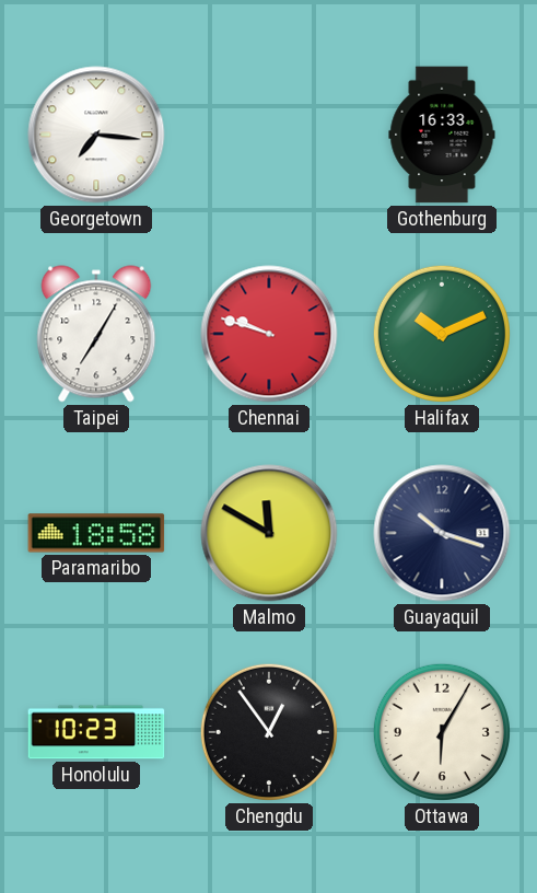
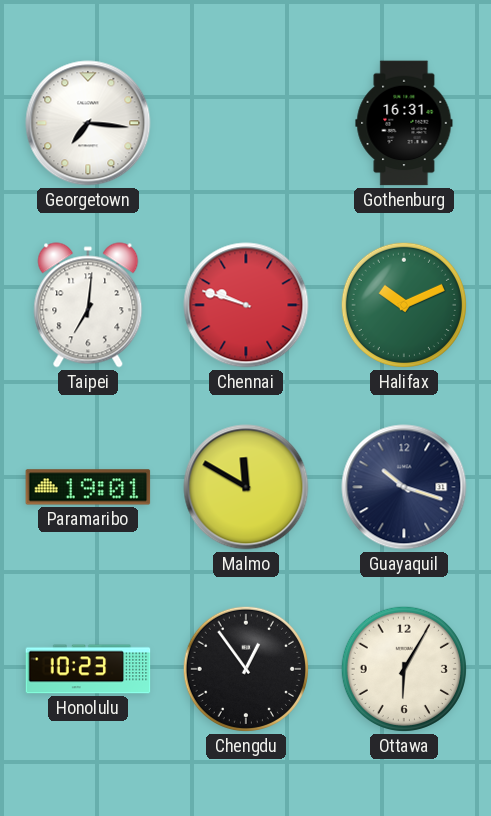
Gothenburg: 16:33 -> 16:31
Taipei: 7:05 -> 7:01
Paramaribo: 18:58 -> 19:01
